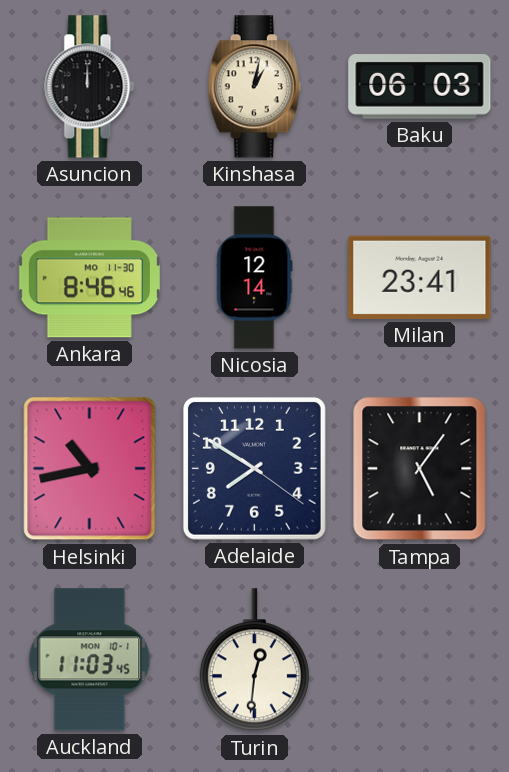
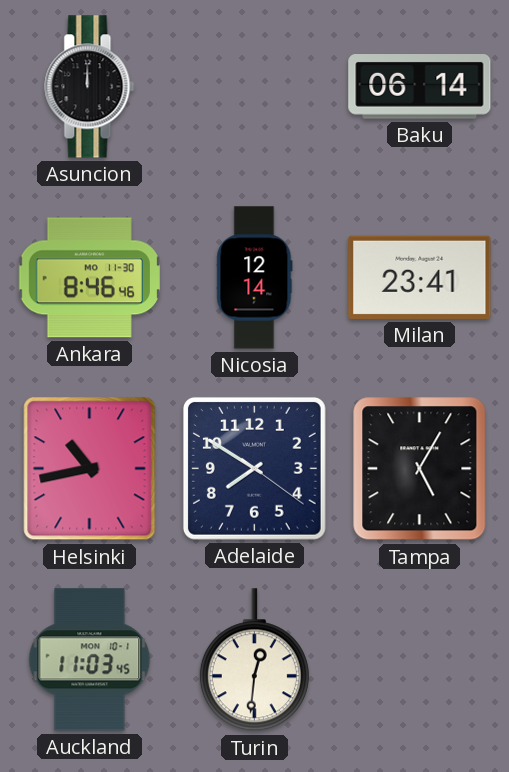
Kinshasa: 1:02 -> none
Baku: 06:03 -> 06:14
Tampa: 5:06 -> 5:05
